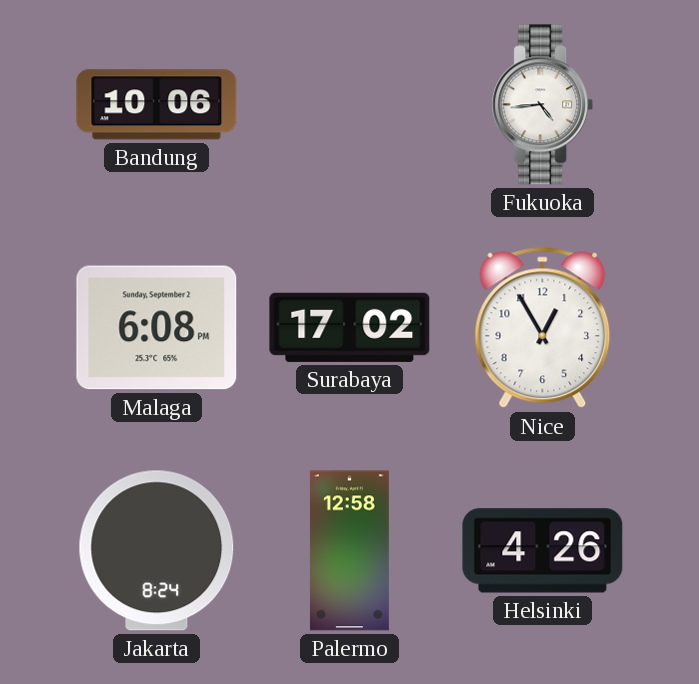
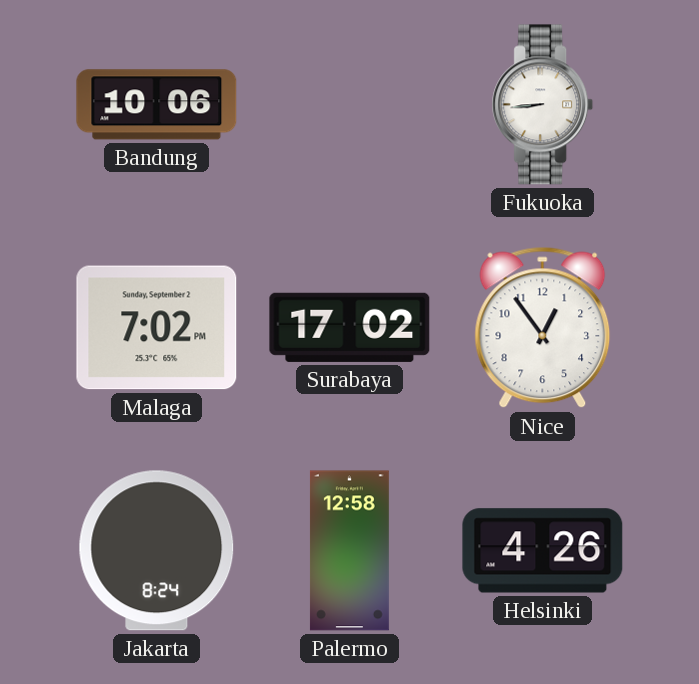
Fukuoka: 4:44 -> 8:44
Malaga: 6:08 -> 7:02
Nice: 12:55 -> 12:54
